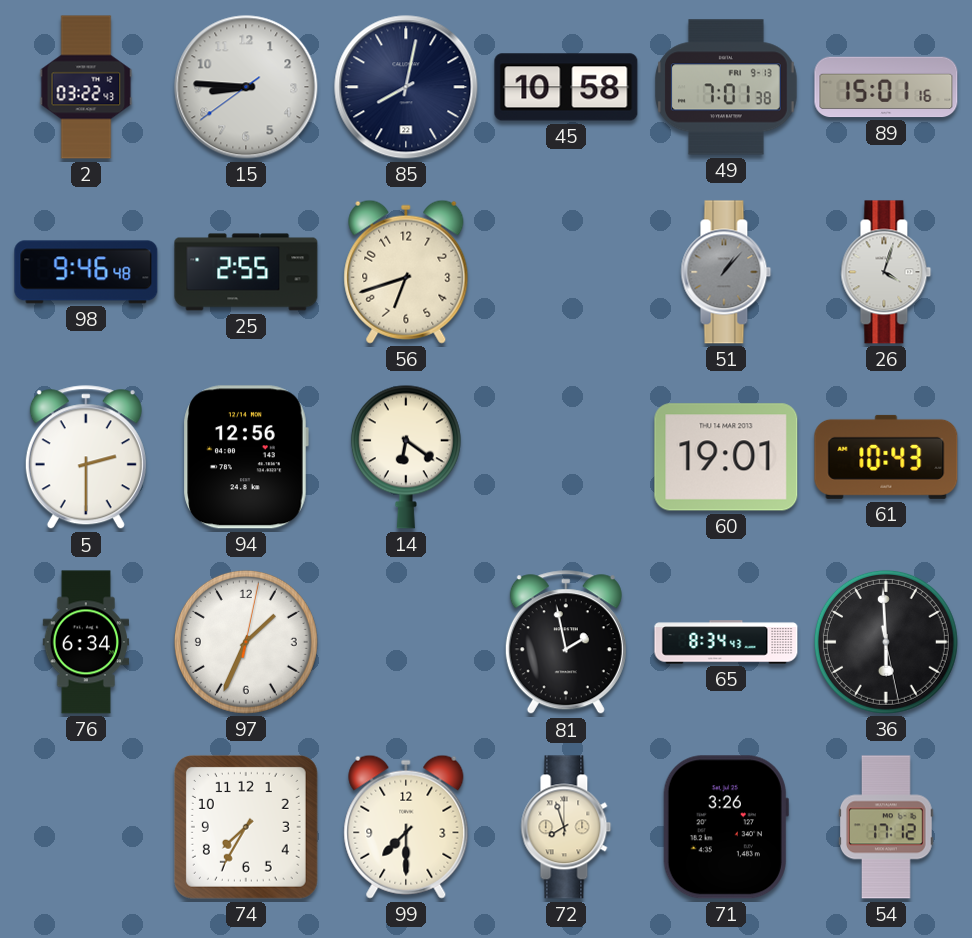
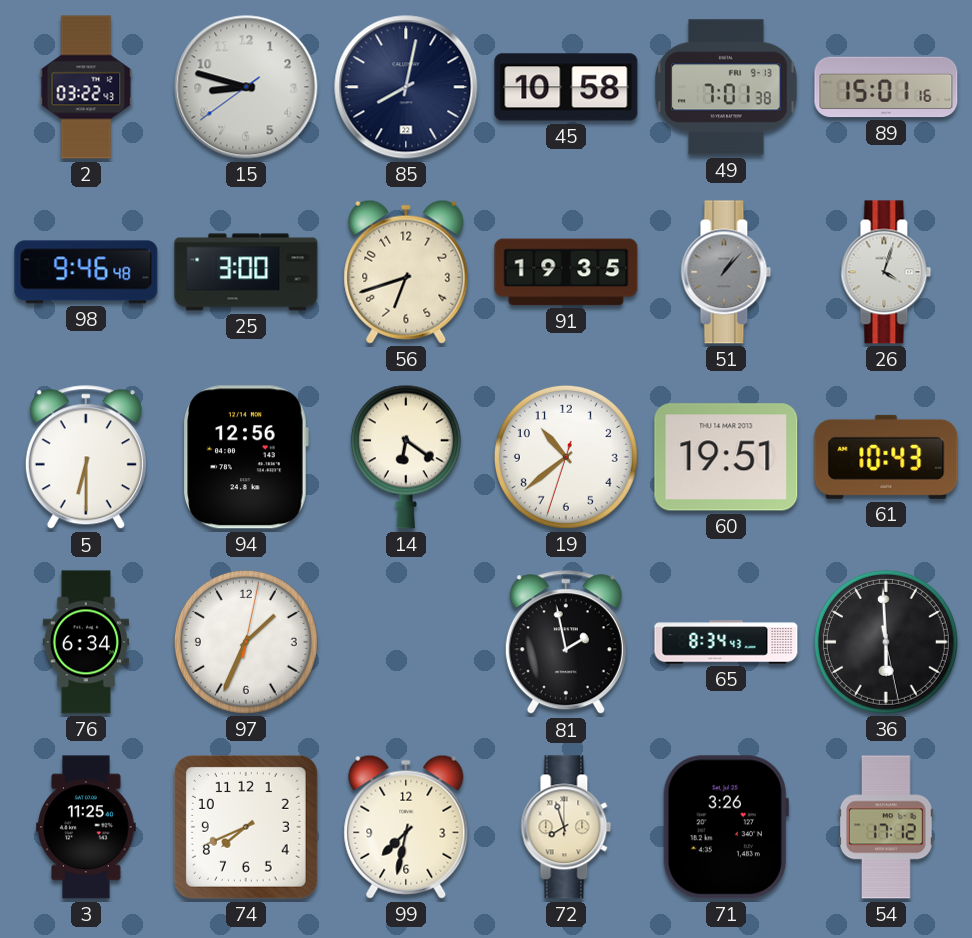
15: 8:45 -> 8:47
25: 2:55 -> 3:00
91: none -> 19:35
5: 2:30 -> 6:30
19: none -> 10:38
60: 19:01 -> 19:51
3: none -> 11:25
74: 7:35 -> 7:41
99: 7:30 -> 7:32
